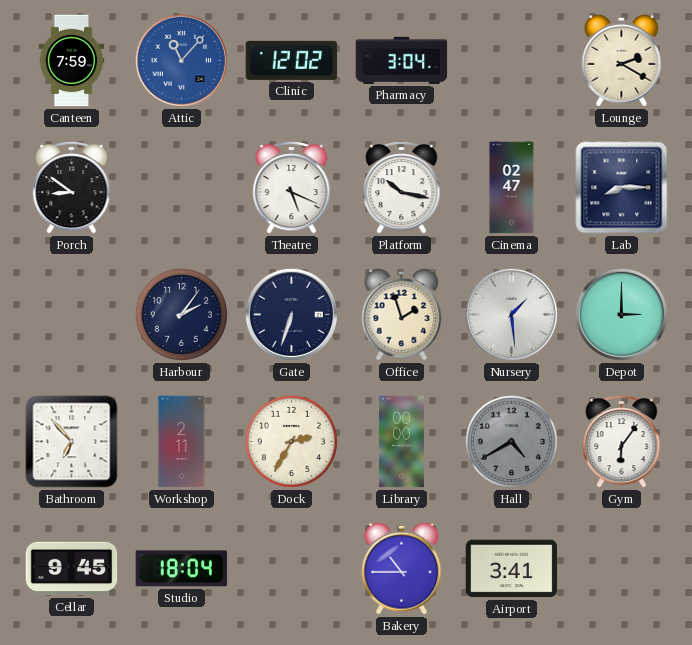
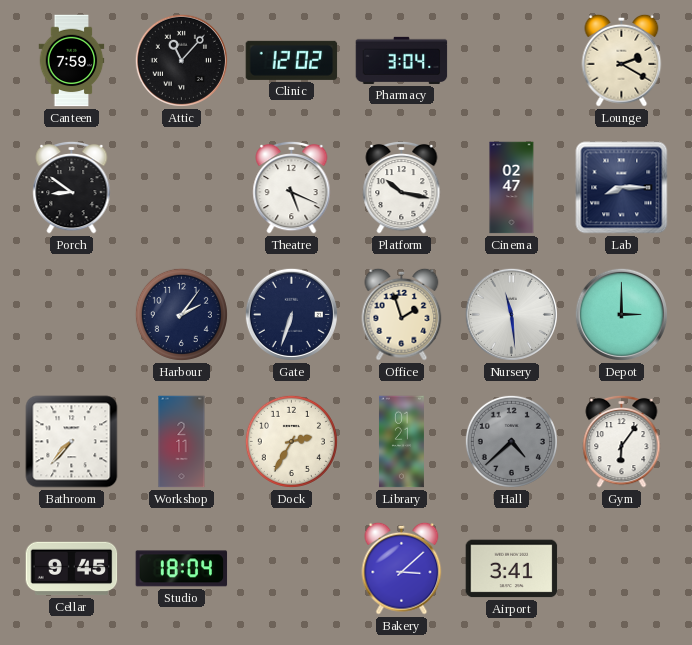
Attic dial: blue -> black
Nursery: 1:29 -> 11:29
Bathroom: 6:53 -> 7:37
Library: 00:00 -> 01:21
Hall: 4:40 -> 4:38
Bakery: 10:45 -> 3:08
